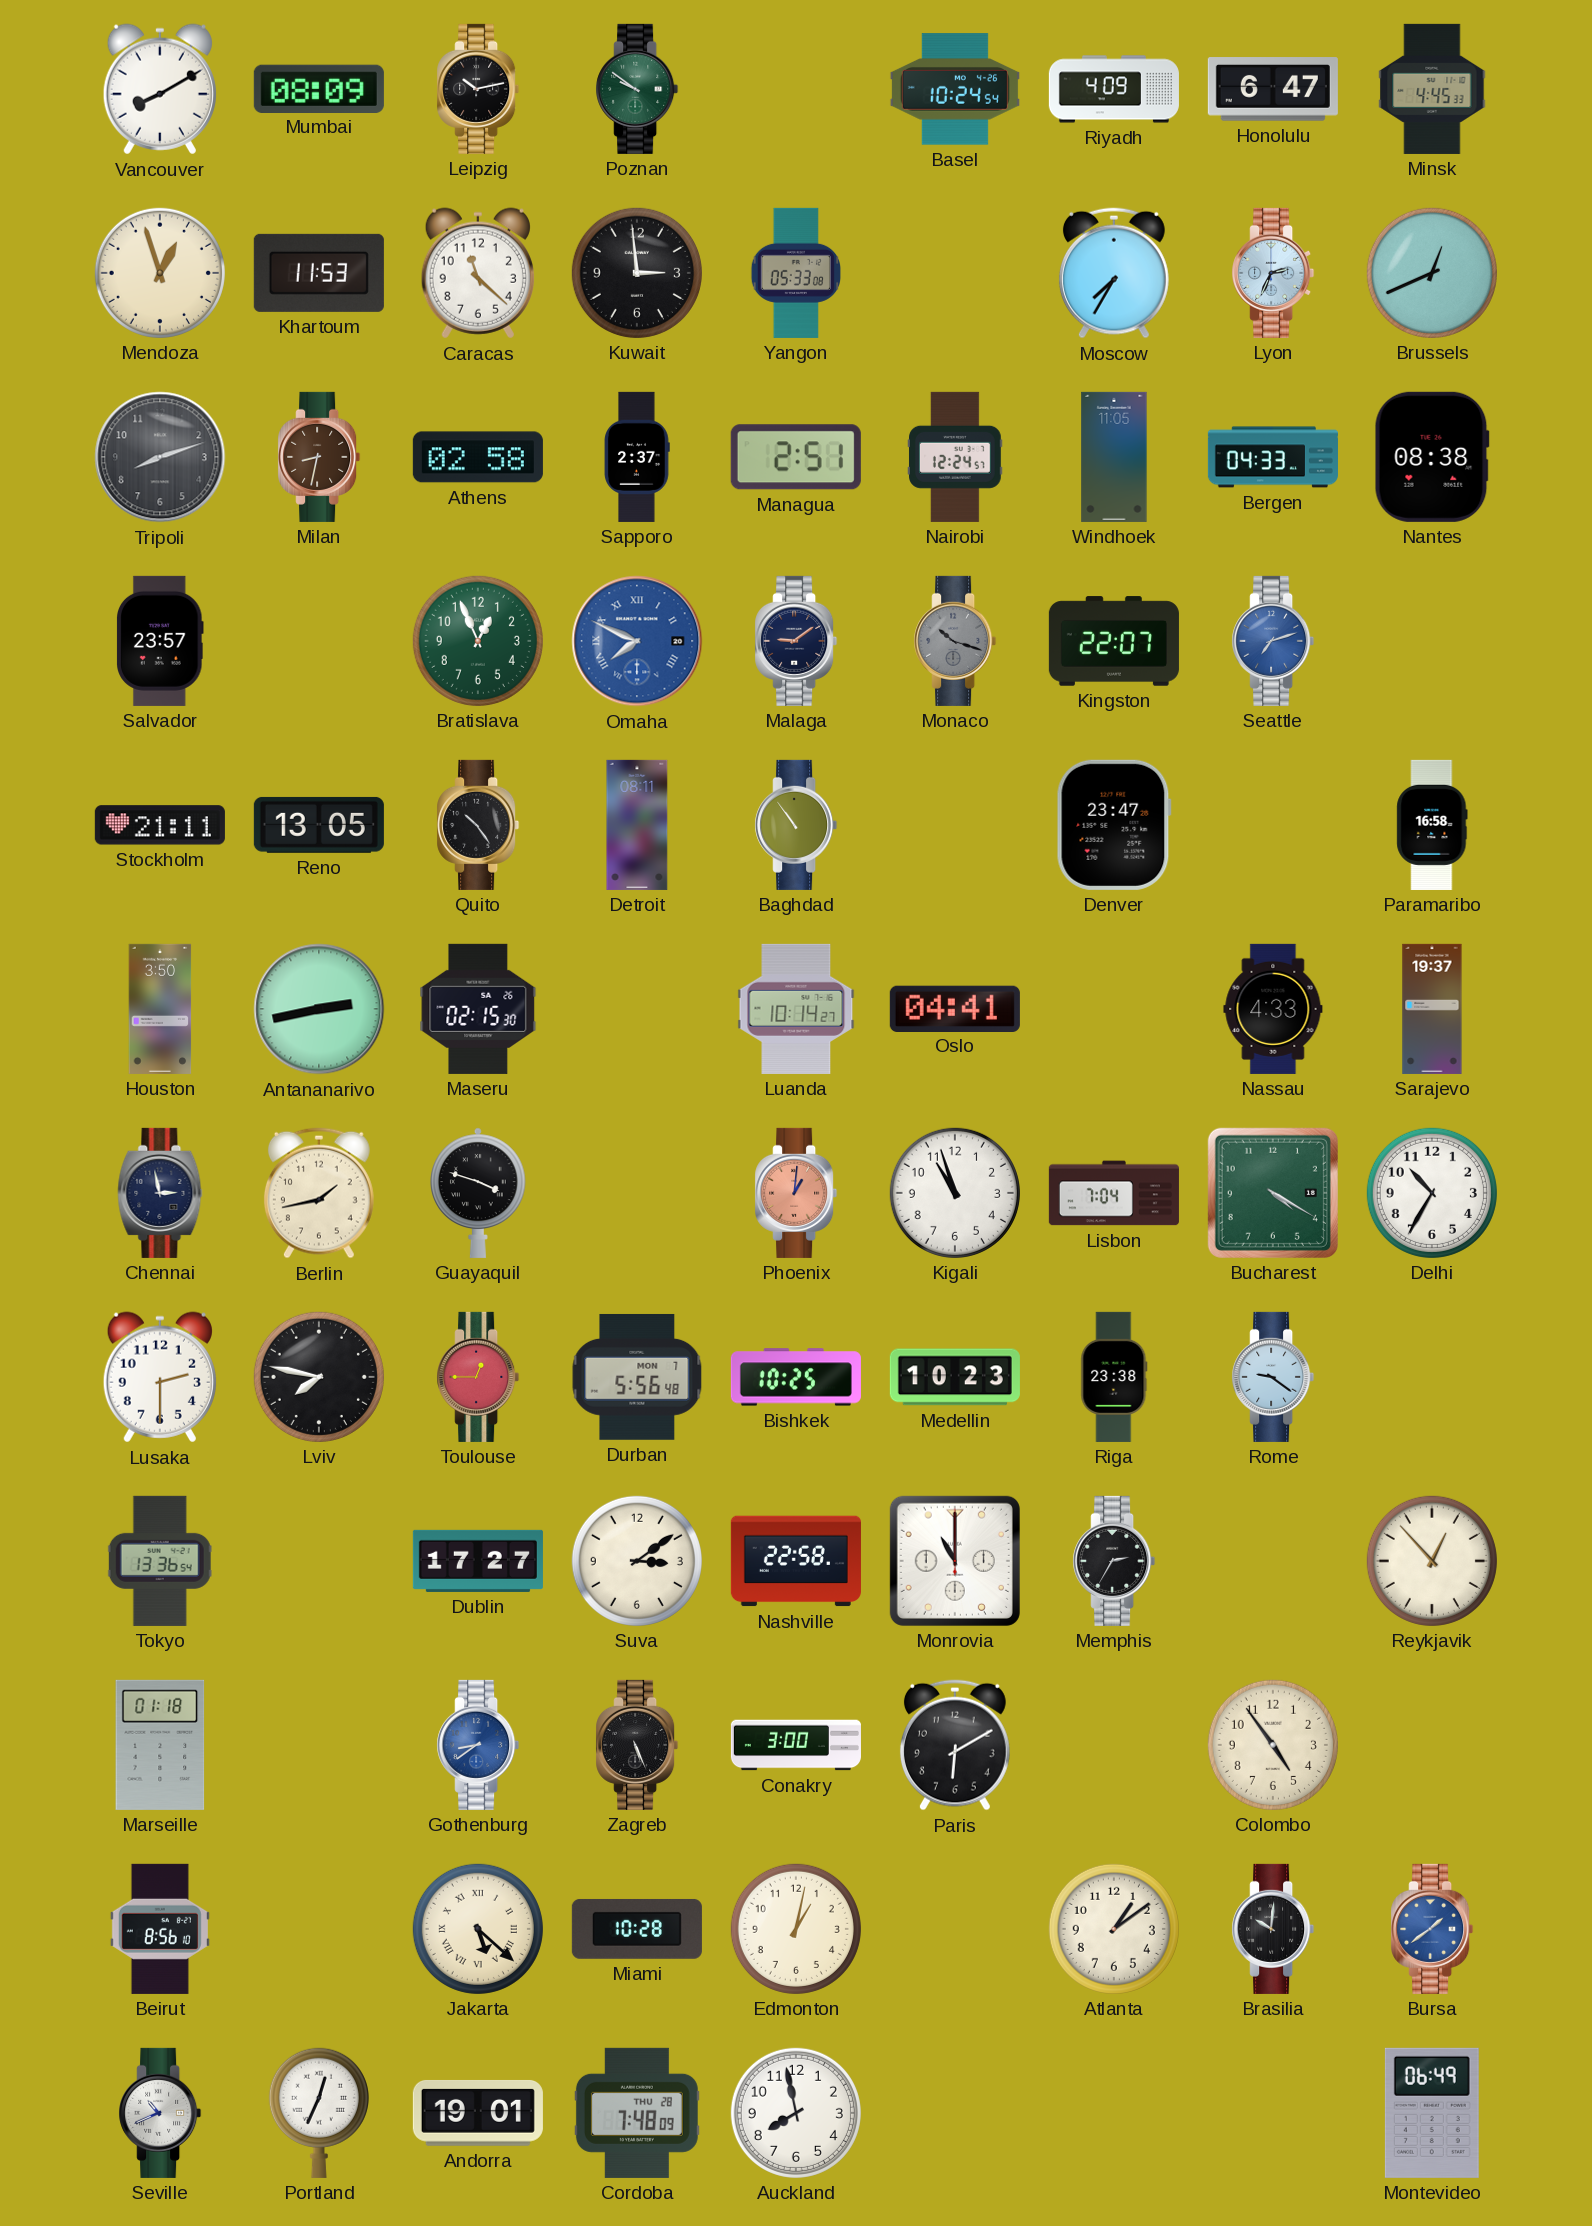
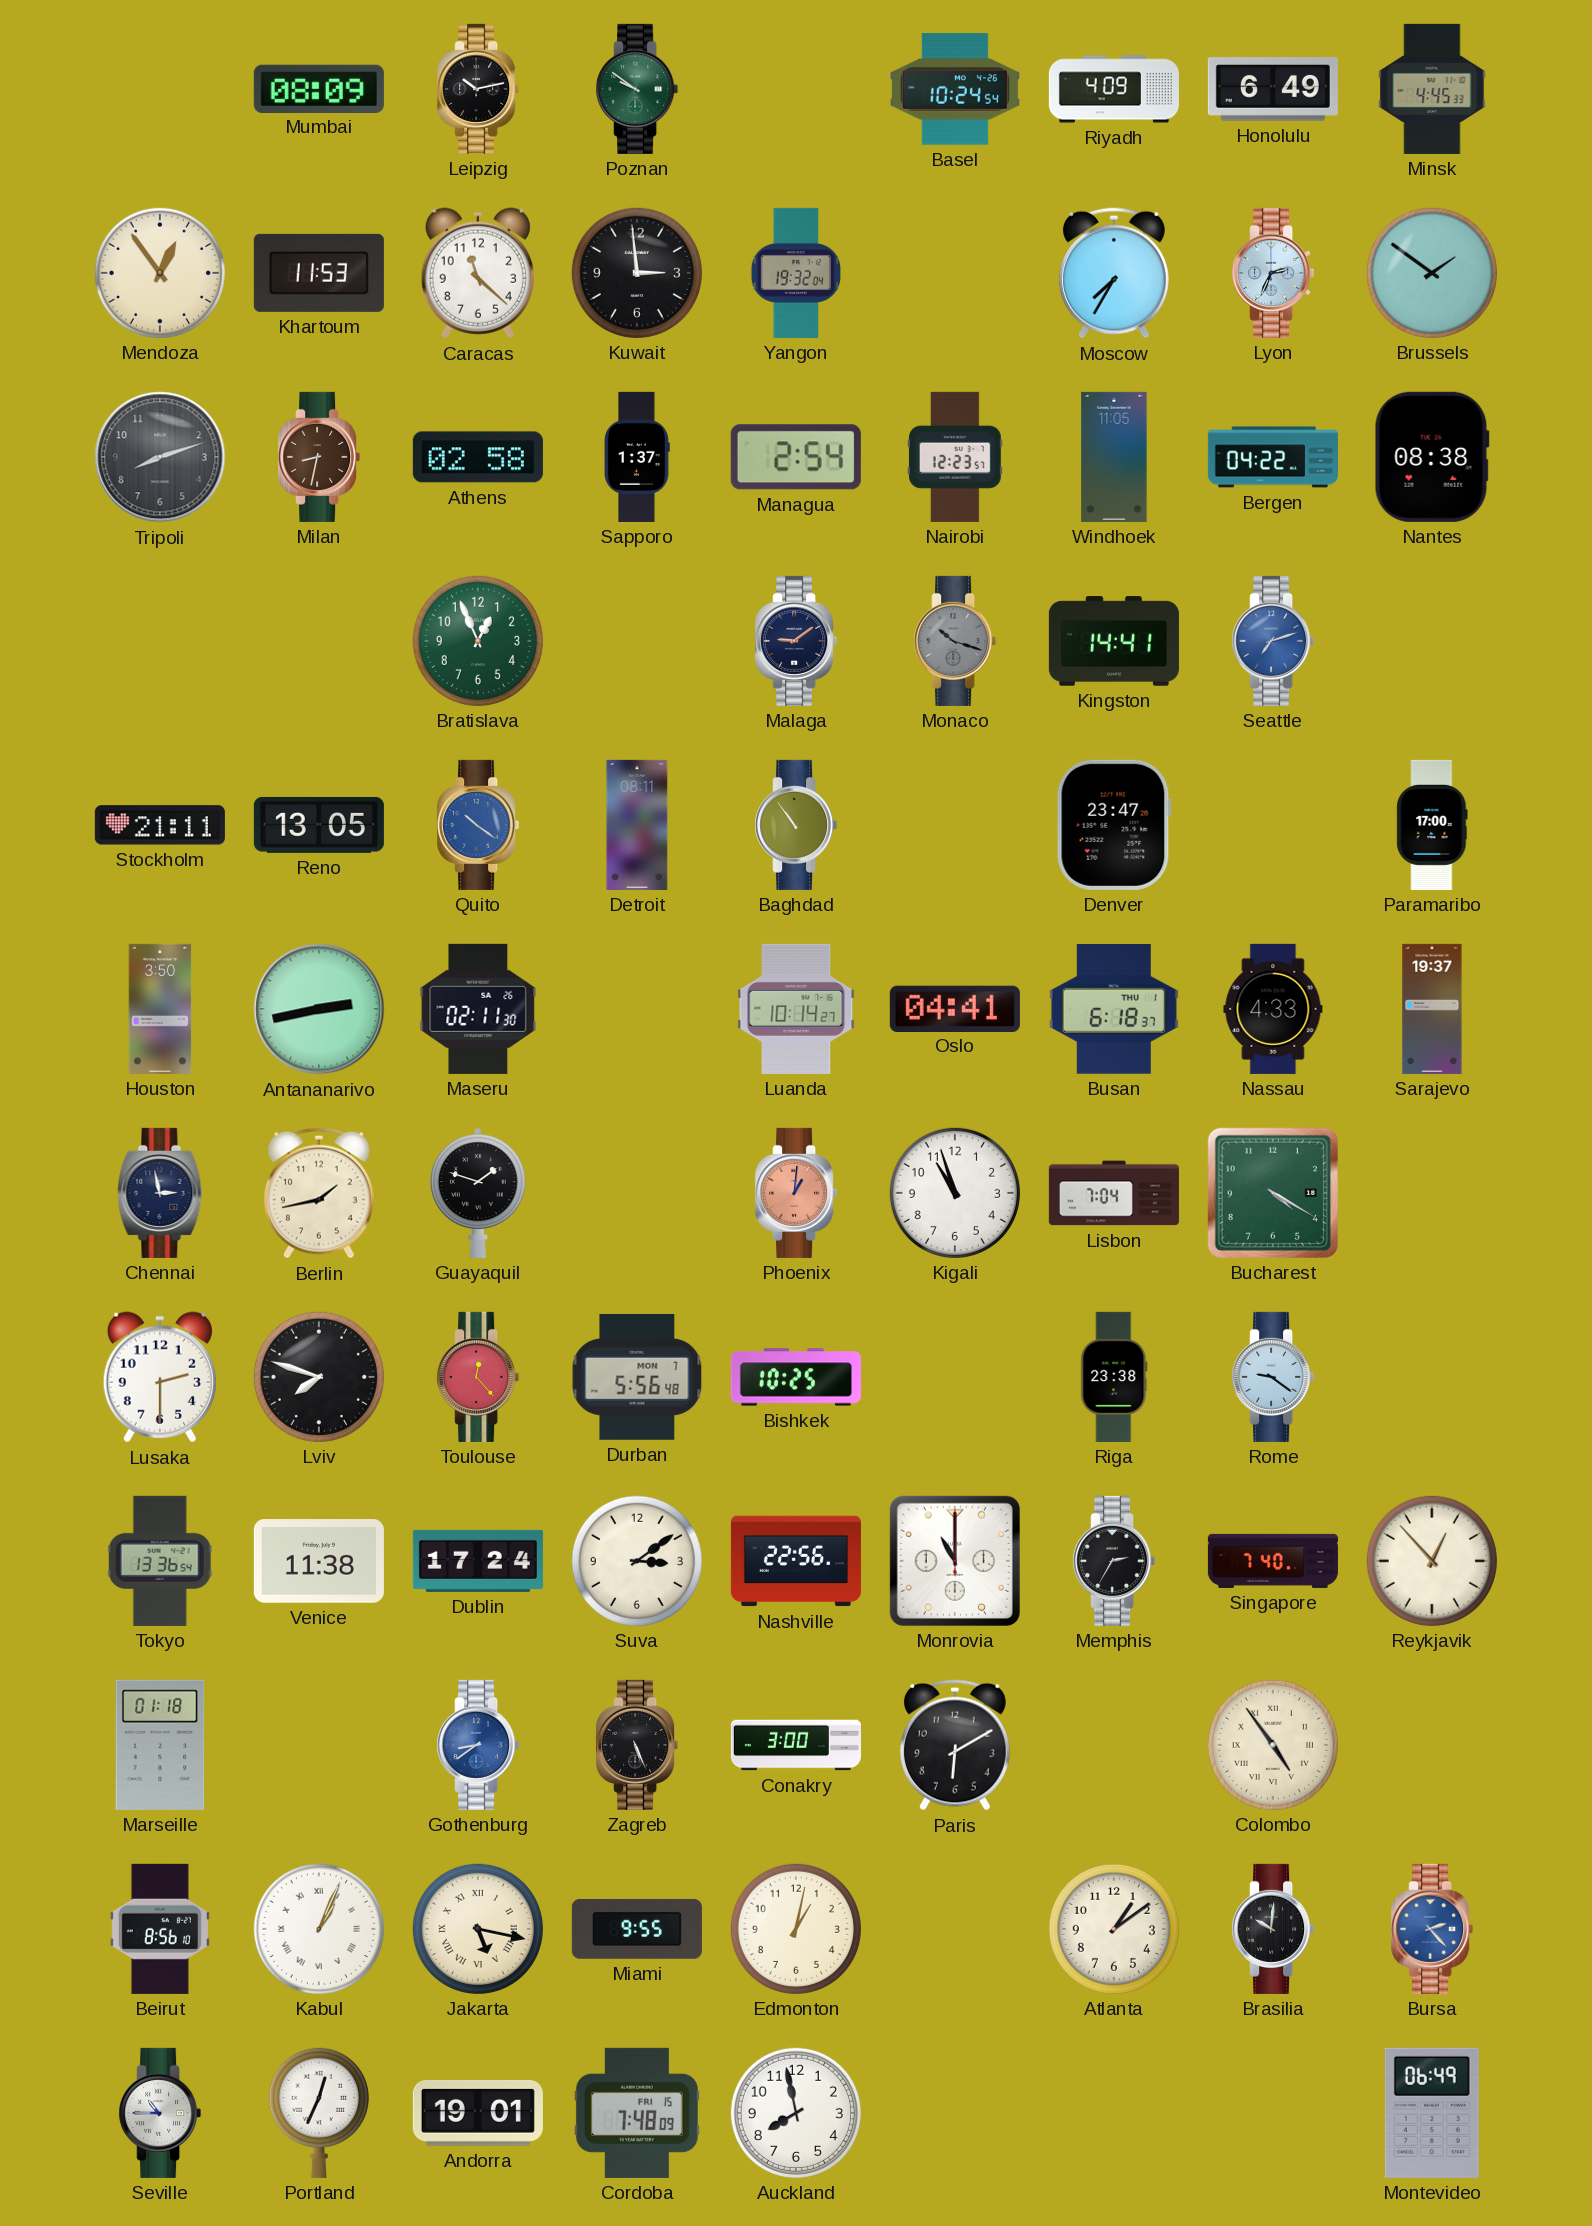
Vancouver: 8:10 -> none
Honolulu: 6:47 -> 6:49
Mendoza: 12:57 -> 12:54
Yangon: 05:33 -> 19:32
Brussels: 12:41 -> 1:51
Sapporo: 2:37 -> 1:37
Managua: 2:51 -> 2:54
Nairobi: 12:24 -> 12:23
Bergen: 04:33 -> 04:22
Salvador: 23:57 -> none
Omaha: 7:49 -> none
Kingston: 22:07 -> 14:41
Quito: 10:24 -> 10:21
Quito dial: black -> blue
Paramaribo: 16:58 -> 17:00
Maseru: 02:15 -> 02:11
Busan: none -> 6:18
Guayaquil: 3:48 -> 1:48
Delhi: 10:35 -> none
Lviv: 7:47 -> 7:48
Toulouse: 12:45 -> 12:23
Medellin: 10:23 -> none
Venice: none -> 11:38
Dublin: 17:27 -> 17:24
Nashville: 22:58 -> 22:56
Singapore: none -> 7:40
Colombo numerals: Arabic -> Roman
Kabul: none -> 1:04
Jakarta: 5:22 -> 5:17
Miami: 10:28 -> 9:55
Bursa: 1:39 -> 2:23
Seville: 10:41 -> 10:45
Cordoba date: THU 28 -> FRI 15
